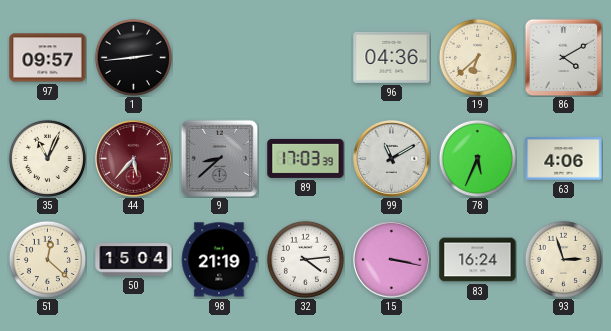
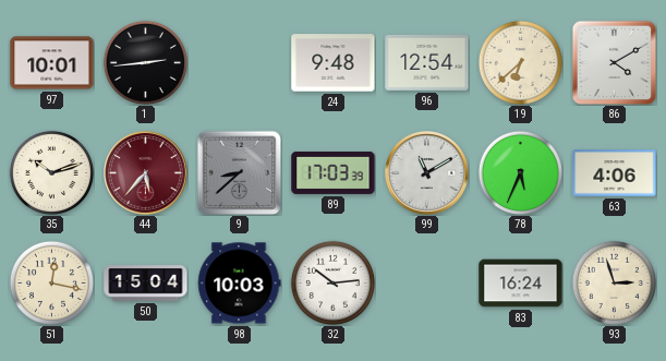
97: 09:57 -> 10:01
24: none -> 9:48
96: 04:36 -> 12:54
35: 11:04 -> 10:12
51: 12:22 -> 12:17
98: 21:19 -> 10:03
32: 4:14 -> 10:14
15: 3:17 -> none
